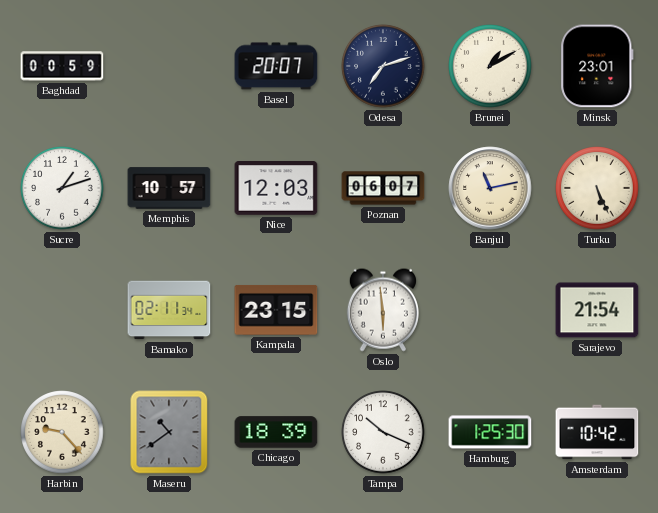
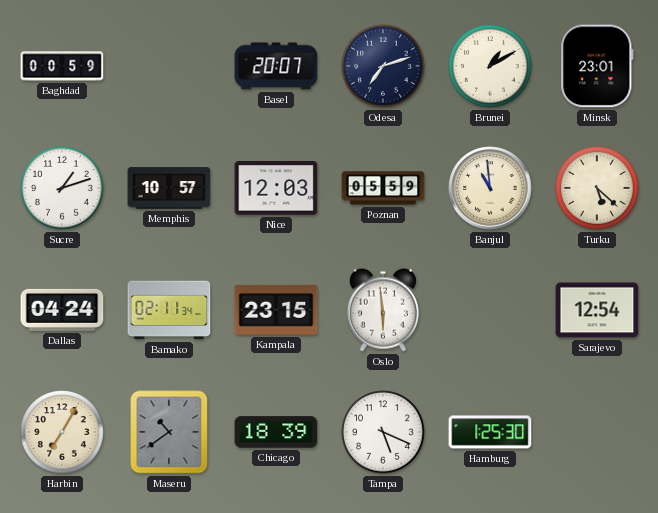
Poznan: 06:07 -> 05:59
Banjul: 11:13 -> 10:59
Turku: 5:26 -> 5:22
Dallas: none -> 04:24
Sarajevo: 21:54 -> 12:54
Harbin: 9:23 -> 7:05
Tampa: 10:19 -> 5:19
Amsterdam: 10:42 -> none
